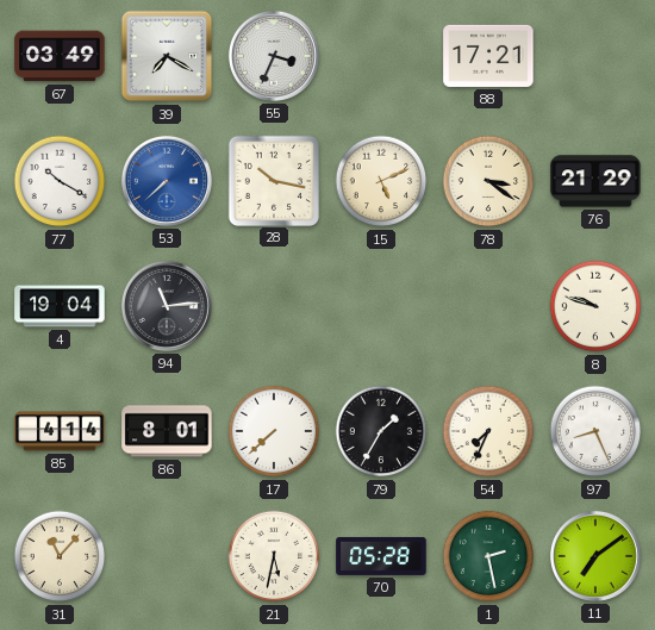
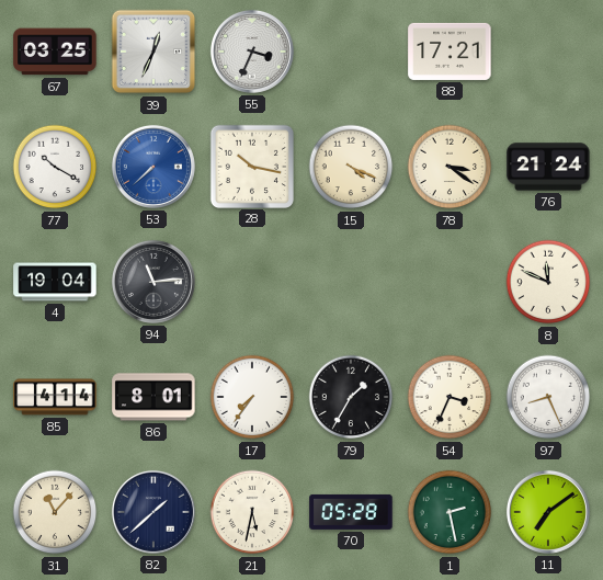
67: 03:49 -> 03:25
39: 7:20 -> 12:34
15: 5:11 -> 4:19
76: 21:29 -> 21:24
8: 9:48 -> 11:49
17: 7:38 -> 7:36
54: 7:34 -> 3:34
82: none -> 1:38
